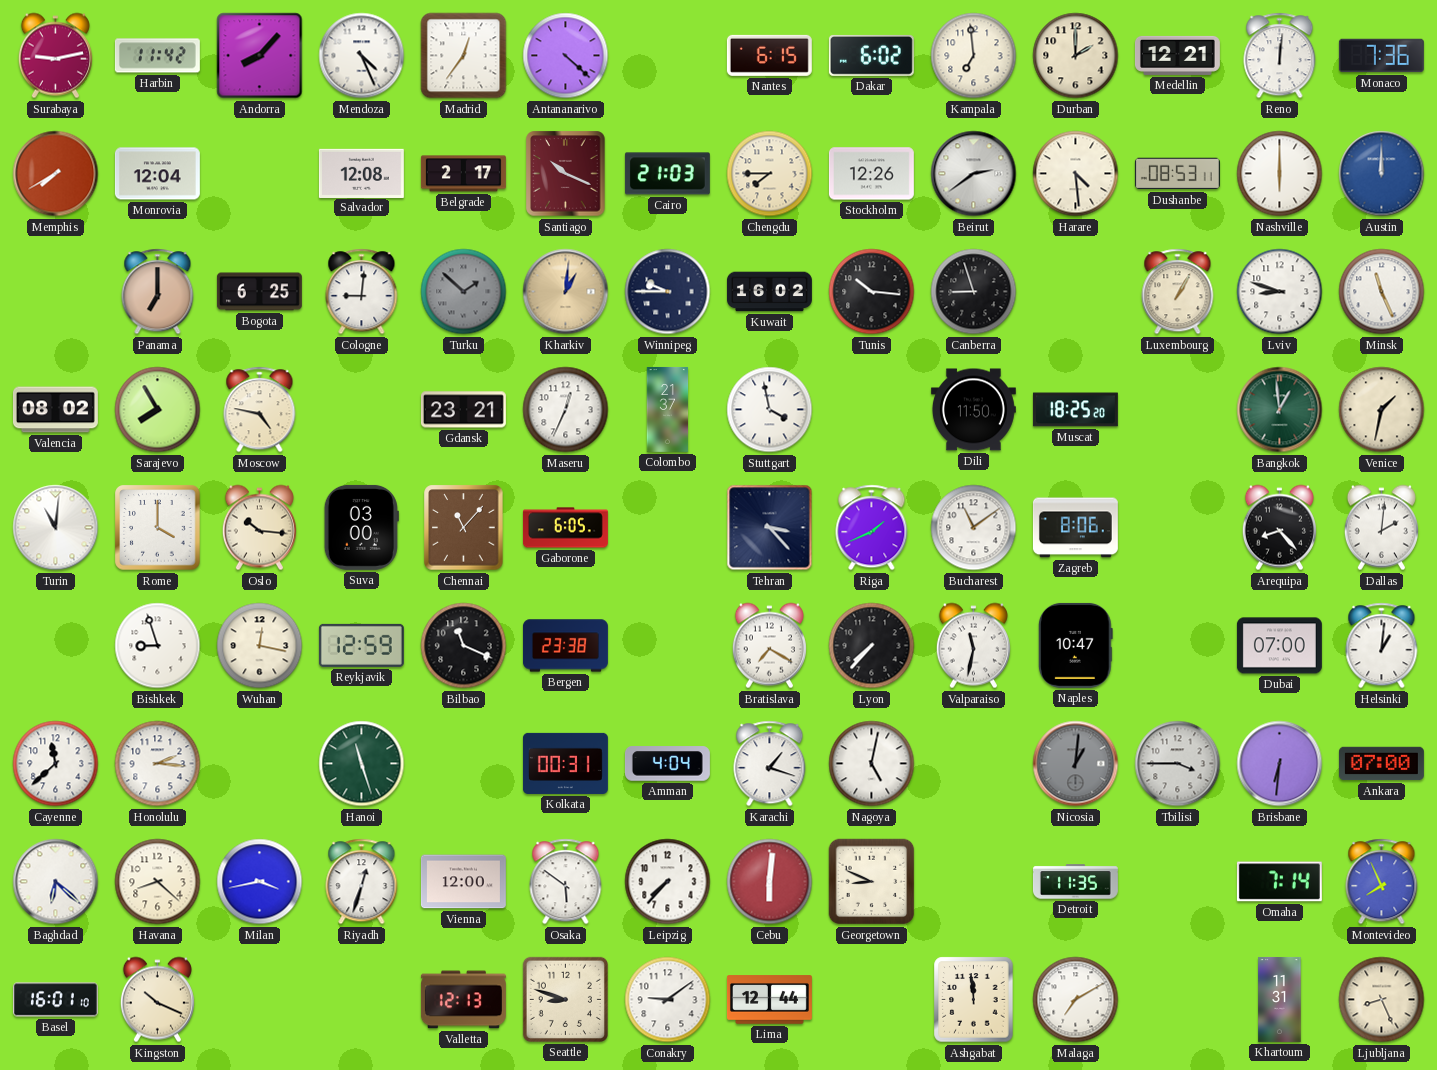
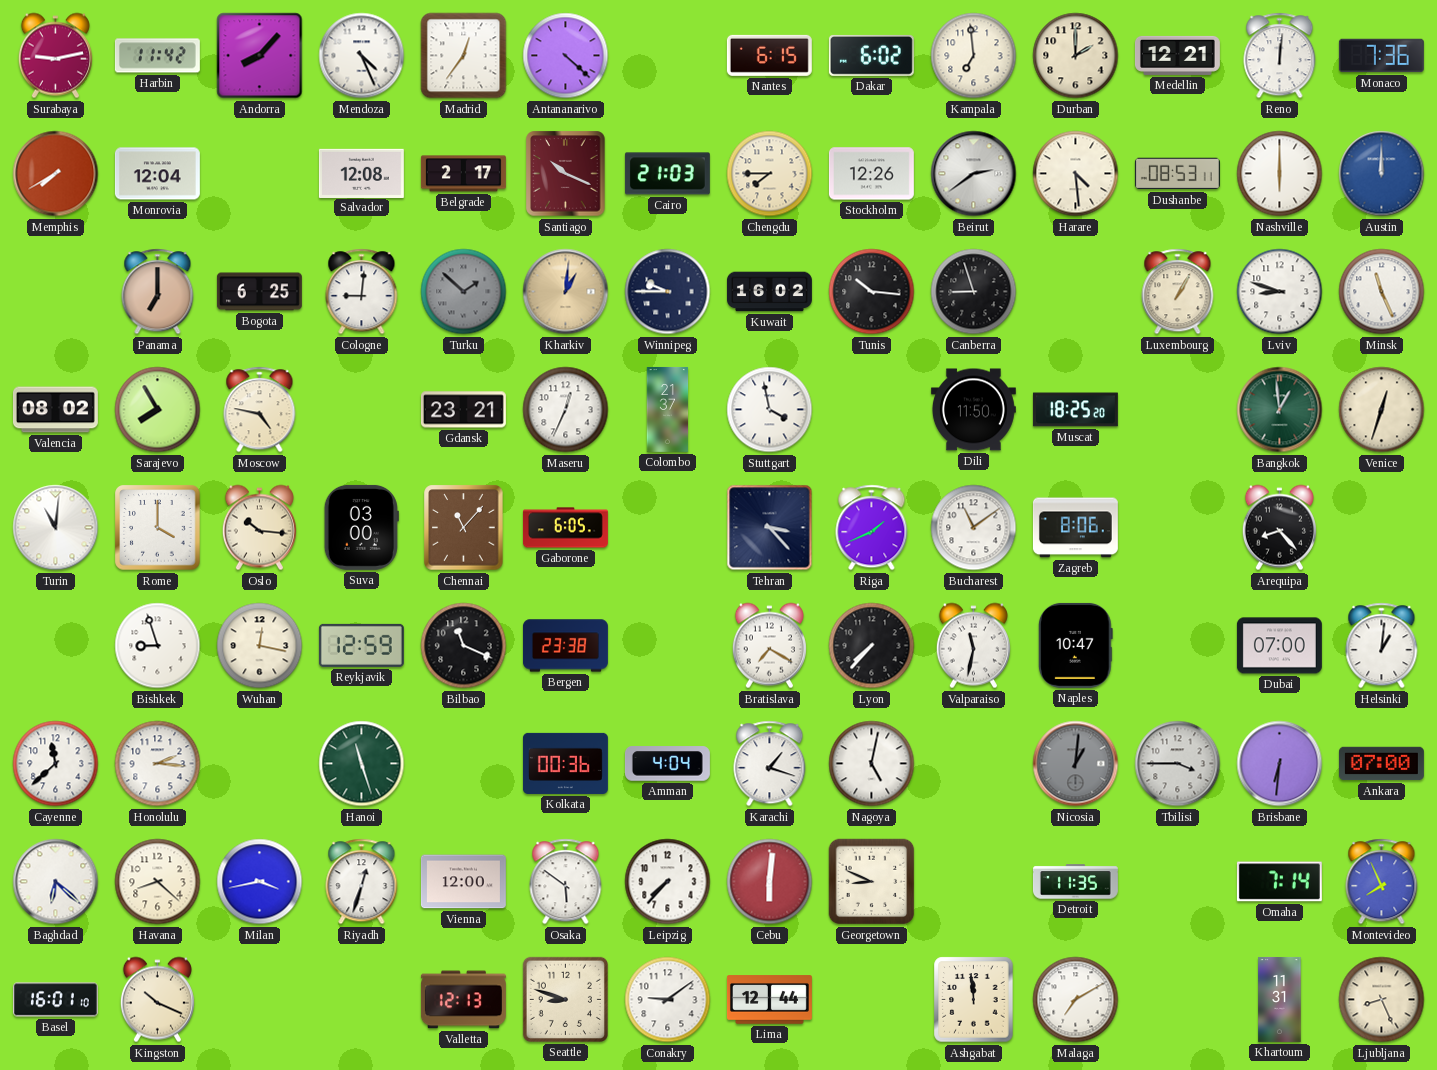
Venice: 1:32 -> 12:33
Dallas: 2:01 -> none
Kolkata: 00:31 -> 00:36
